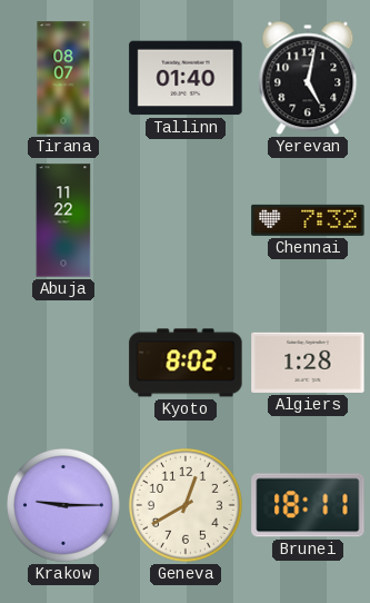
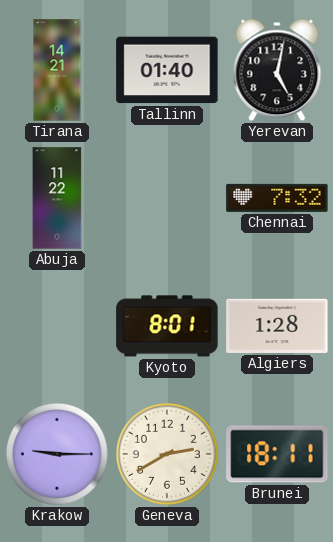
Tirana: 08:07 -> 14:21
Kyoto: 8:02 -> 8:01
Geneva: 12:40 -> 2:40
